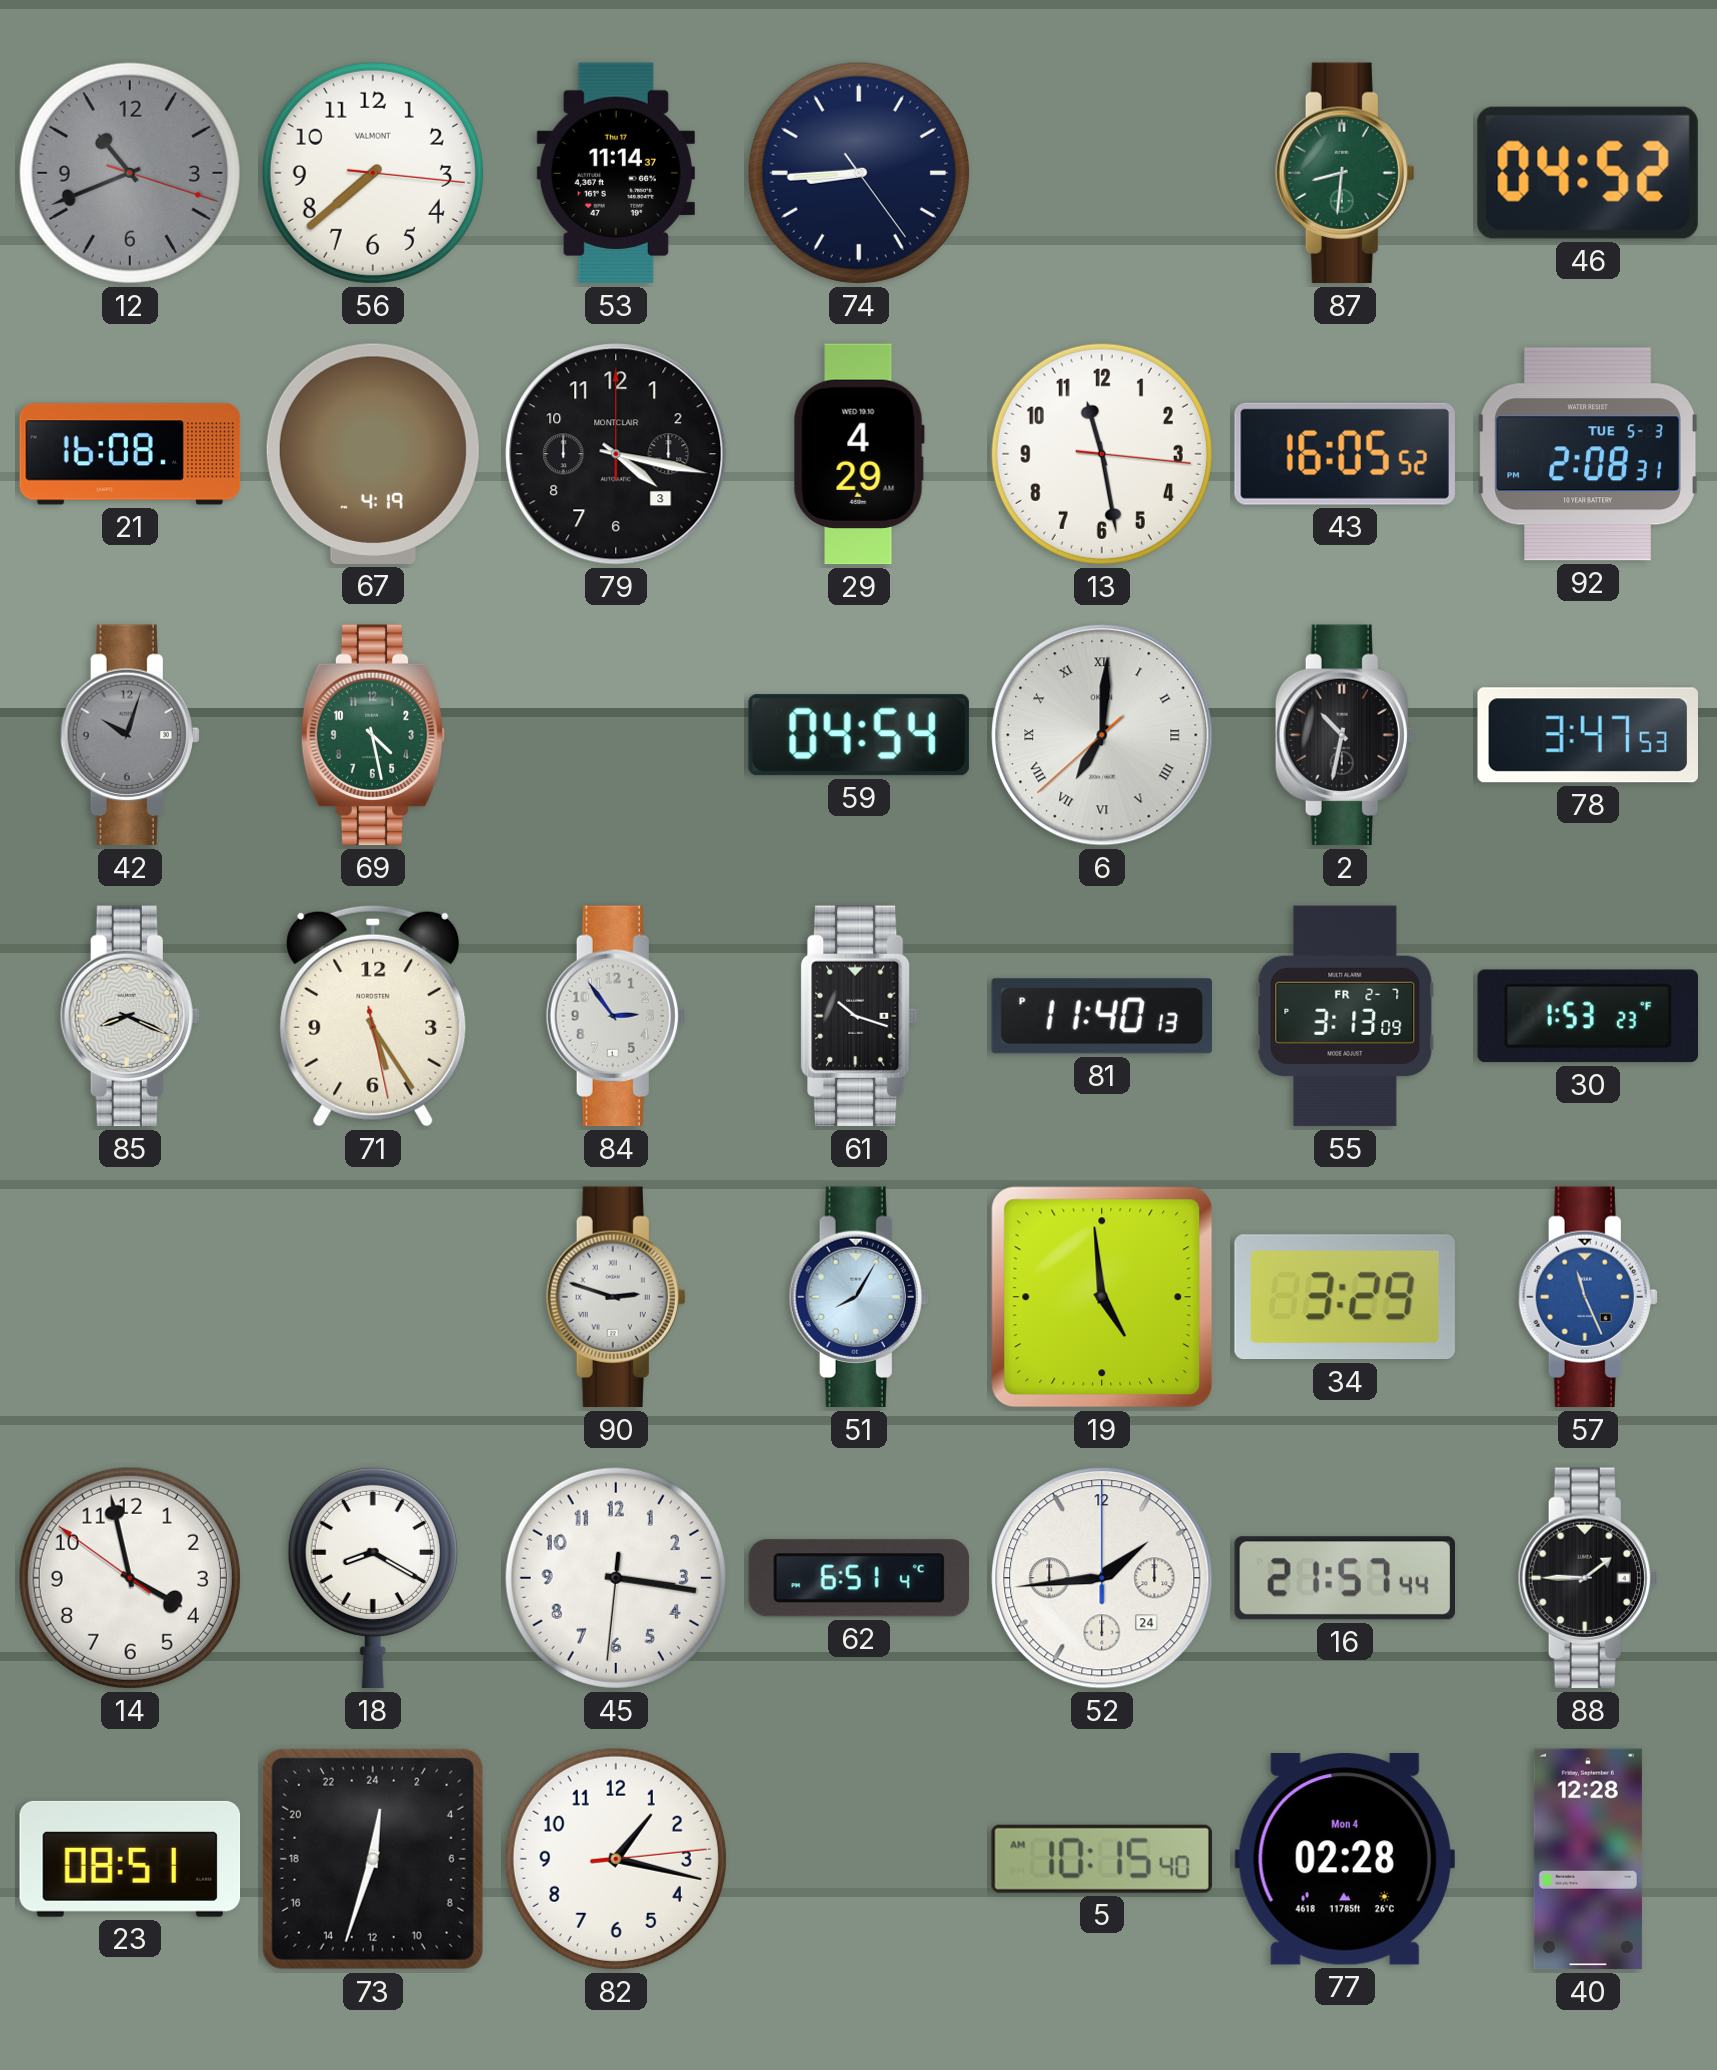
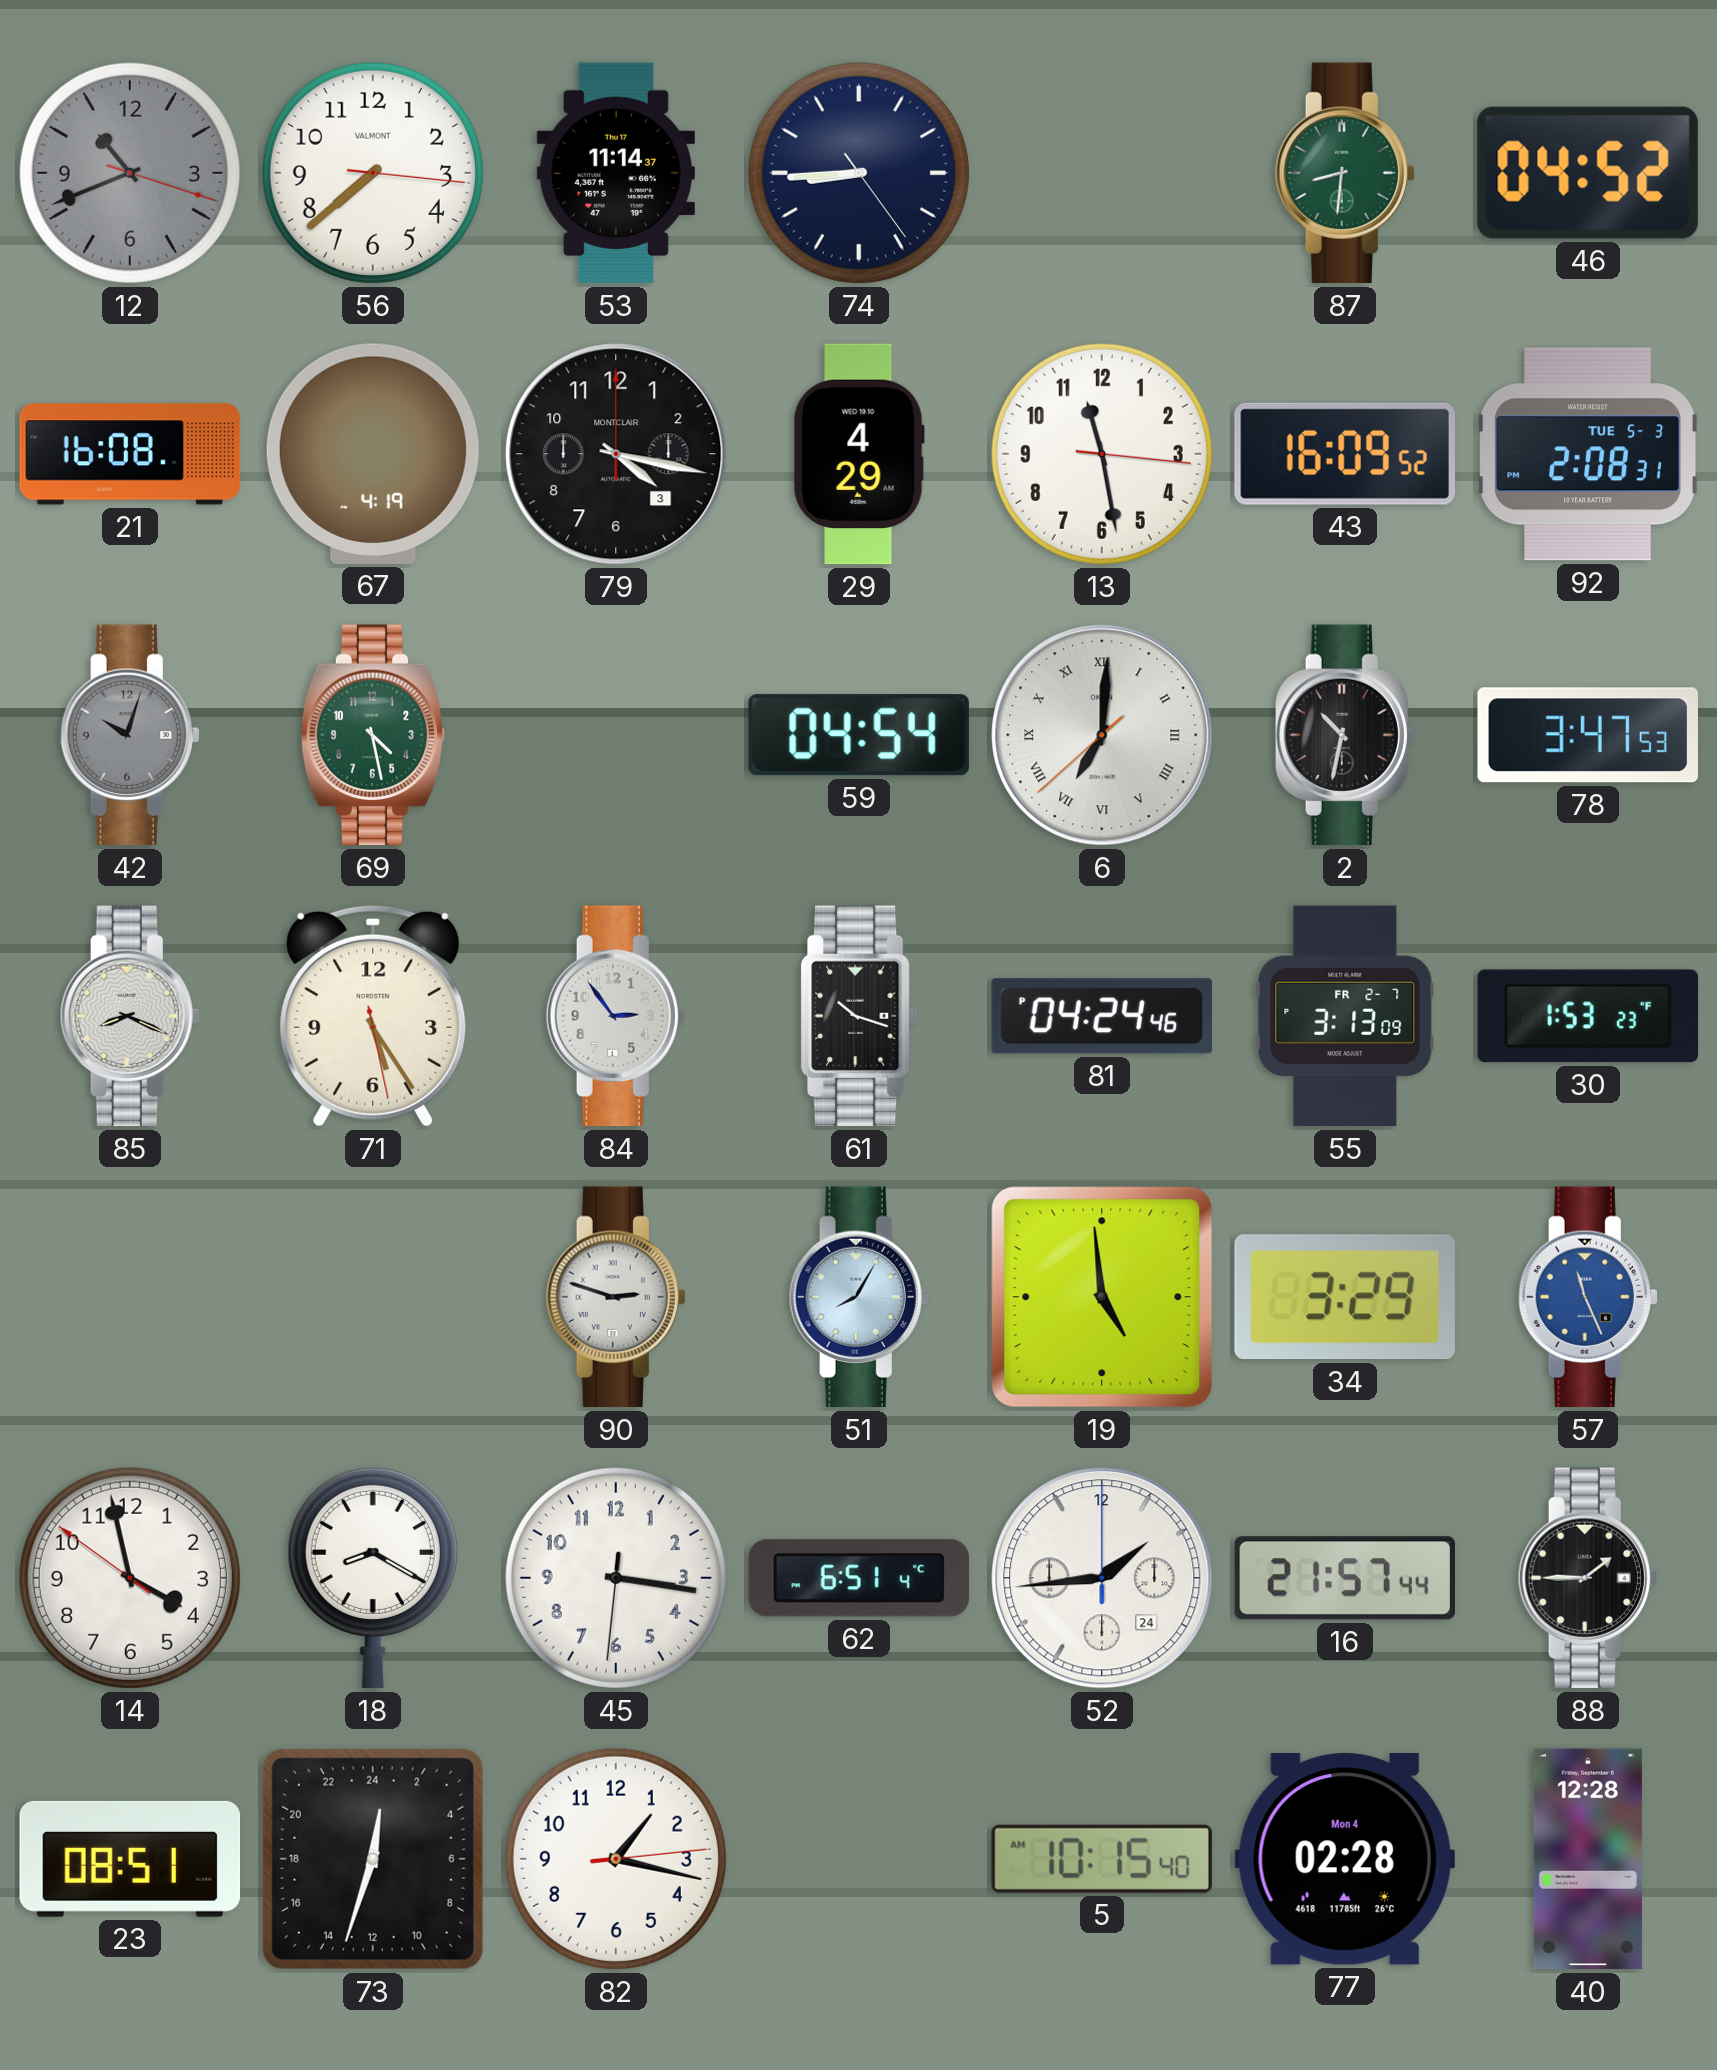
43: 16:05 -> 16:09
81: 11:40 -> 04:24
